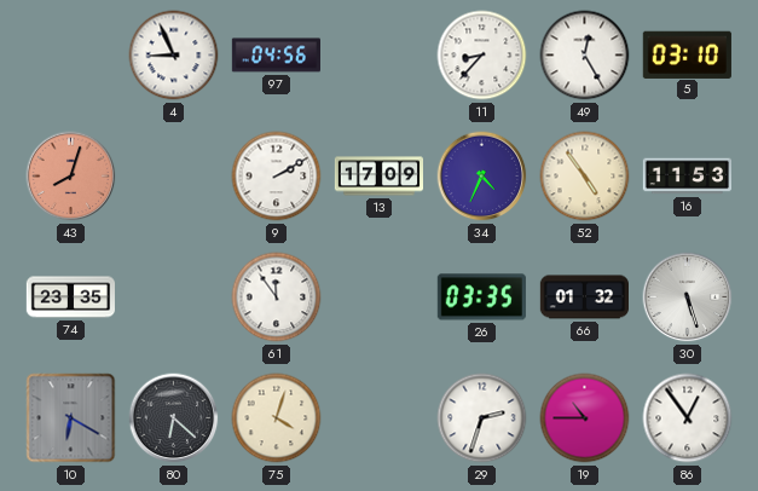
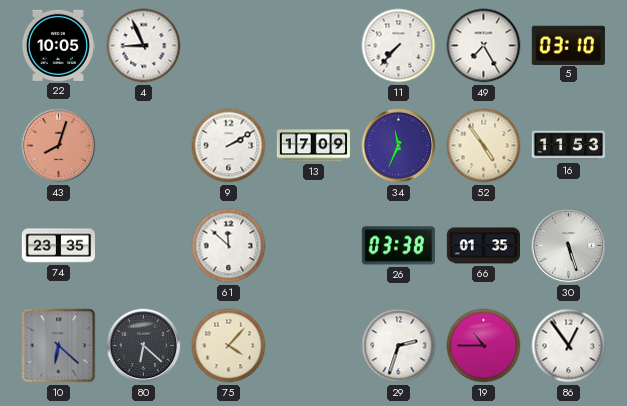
22: none -> 10:05
97: 04:56 -> none
11: 8:37 -> 7:37
49: 12:25 -> 7:25
34: 4:34 -> 11:34
61: 11:54 -> 11:52
26: 03:35 -> 03:38
66: 01:32 -> 01:35
10: 6:20 -> 6:22
75: 4:03 -> 4:07
